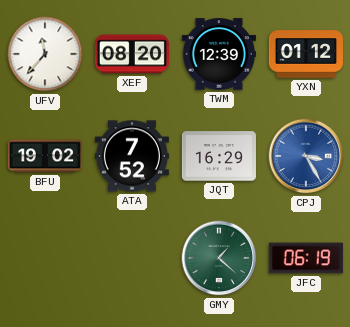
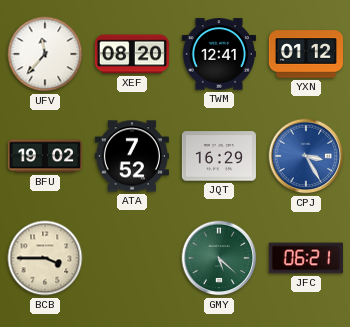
TWM: 12:39 -> 12:41
BCB: none -> 3:45
GMY: 1:22 -> 5:22
JFC: 06:19 -> 06:21
